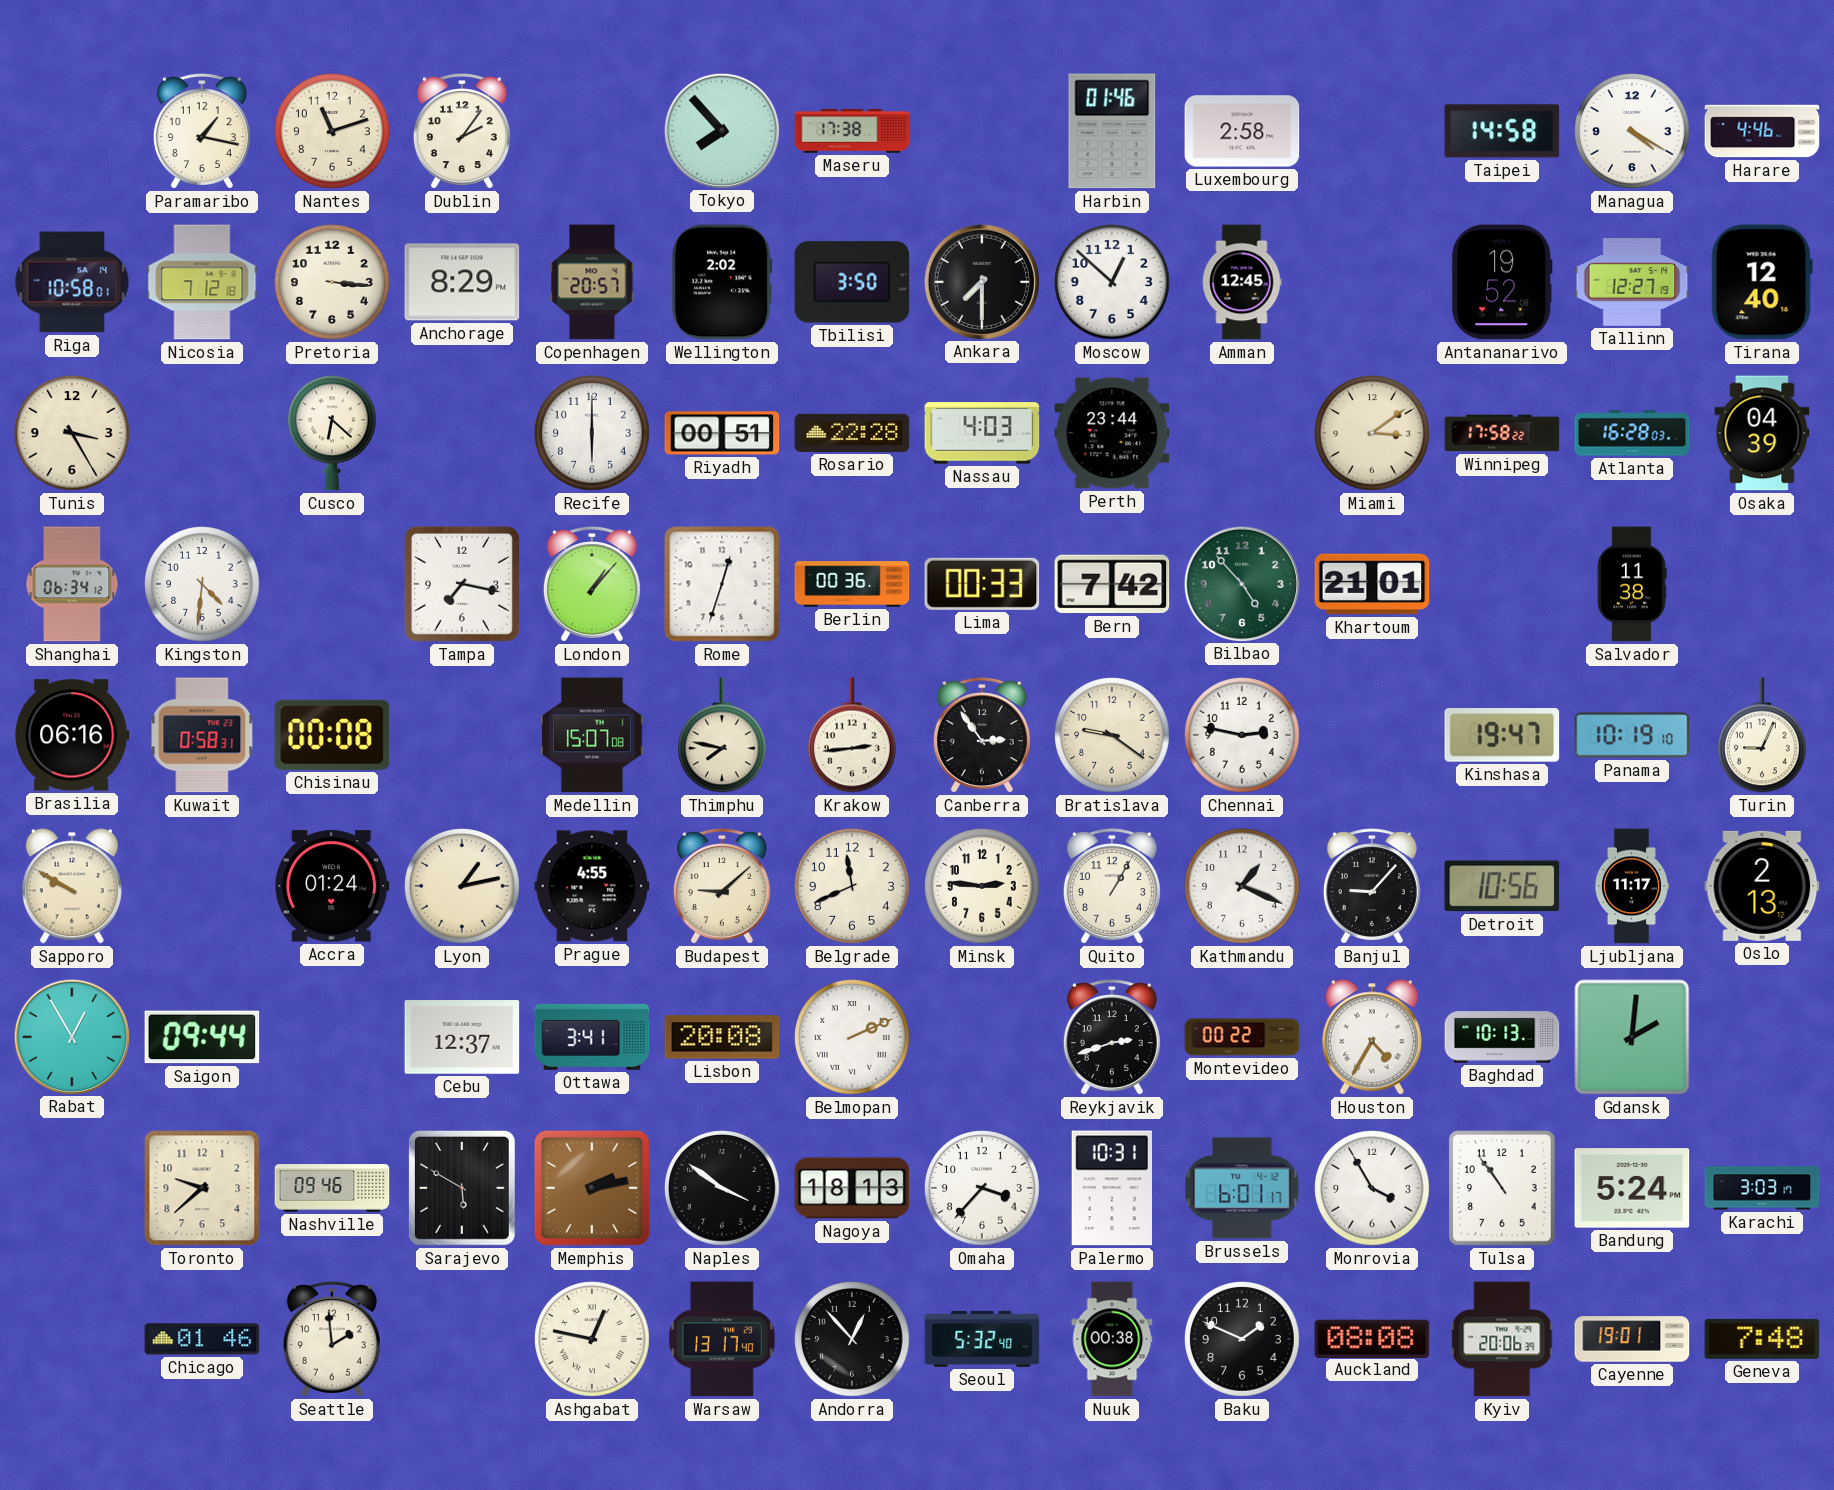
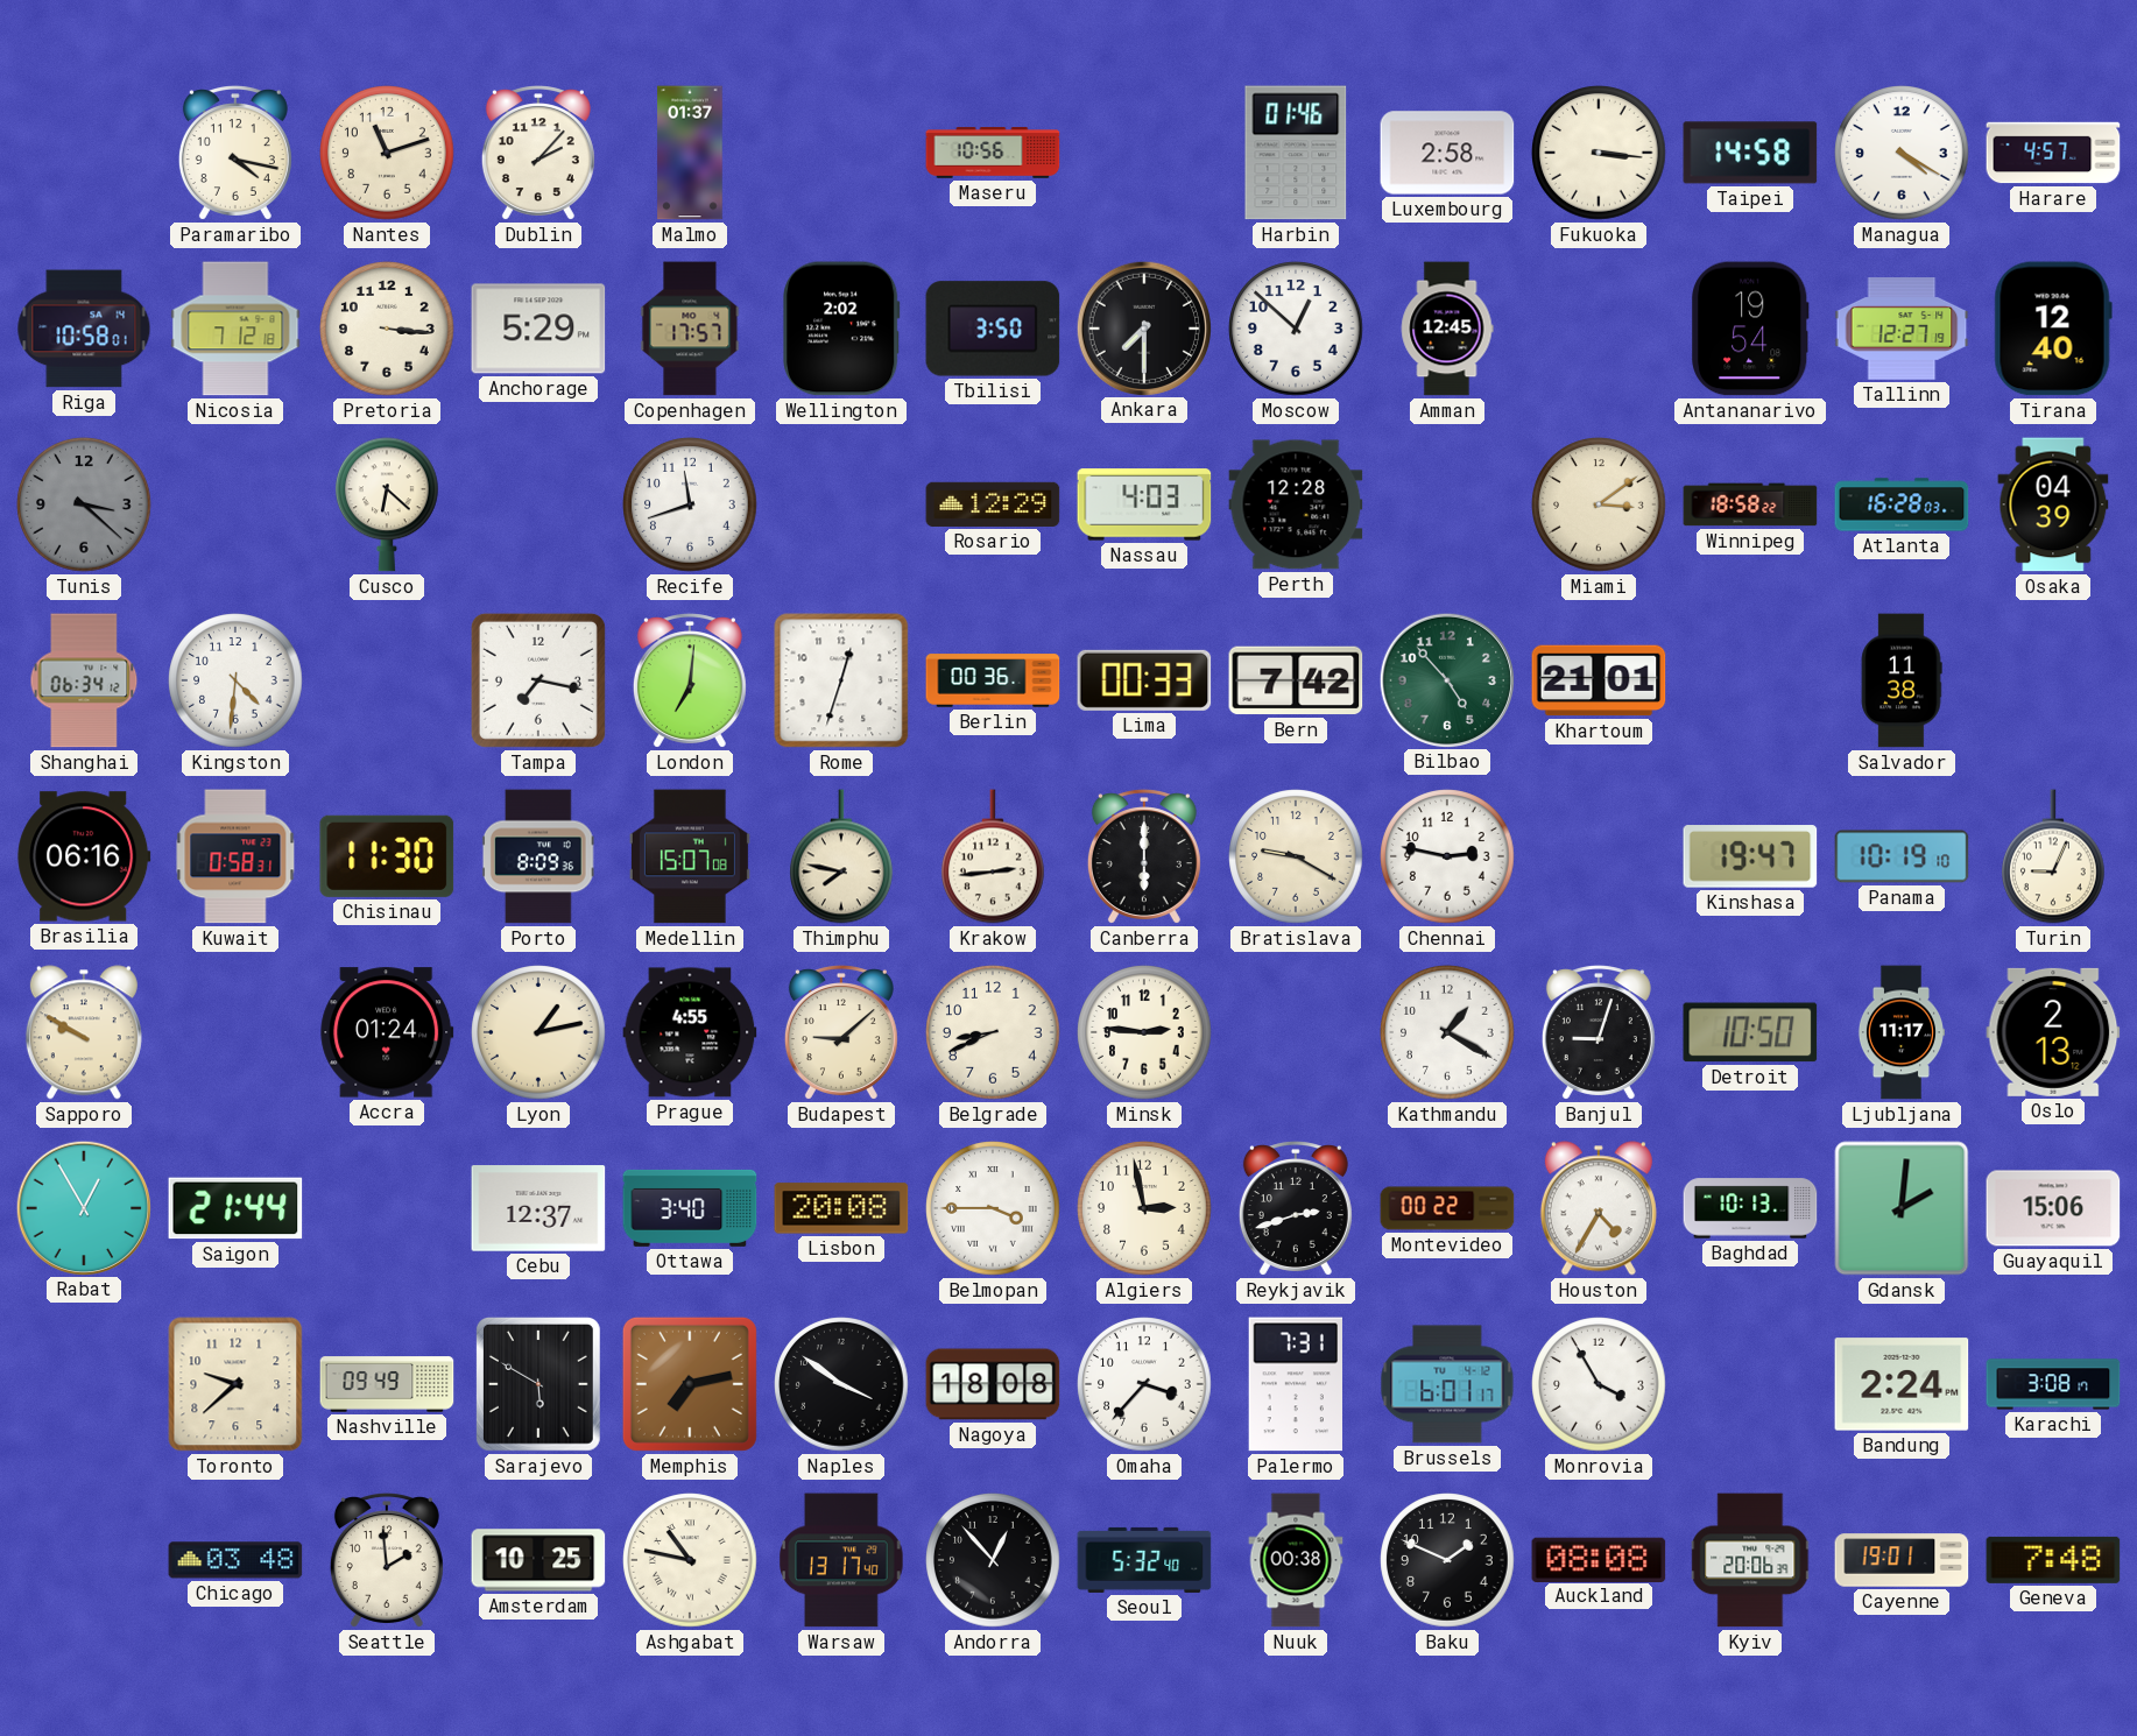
Paramaribo: 1:17 -> 4:17
Dublin: 2:06 -> 2:07
Malmo: none -> 01:37
Tokyo: 7:53 -> none
Maseru: 17:38 -> 10:56
Fukuoka: none -> 3:16
Harare: 4:46 -> 4:57
Anchorage: 8:29 -> 5:29
Copenhagen: 20:57 -> 17:57
Antananarivo: 19:52 -> 19:54
Tunis: 3:25 -> 3:22
Tunis dial: cream -> grey
Recife: 6:00 -> 11:42
Riyadh: 00:51 -> none
Rosario: 22:28 -> 12:29
Perth: 23:44 -> 12:28
Winnipeg: 17:58 -> 18:58
London: 1:07 -> 7:01
Chisinau: 00:08 -> 11:30
Porto: none -> 8:09
Canberra: 2:54 -> 6:00
Bratislava: 9:21 -> 9:20
Belgrade: 11:41 -> 8:41
Quito: 1:05 -> none
Kathmandu: 1:19 -> 1:20
Banjul: 9:07 -> 9:03
Detroit: 10:56 -> 10:50
Saigon: 09:44 -> 21:44
Ottawa: 3:41 -> 3:40
Belmopan: 2:11 -> 3:45
Algiers: none -> 2:58
Guayaquil: none -> 15:06
Nashville: 09:46 -> 09:49
Memphis: 2:13 -> 7:13
Nagoya: 18:13 -> 18:08
Palermo: 10:31 -> 7:31
Tulsa: 10:54 -> none
Bandung: 5:24 -> 2:24
Karachi: 3:03 -> 3:08
Chicago: 01:46 -> 03:48
Amsterdam: none -> 10:25
Ashgabat: 12:47 -> 10:47
